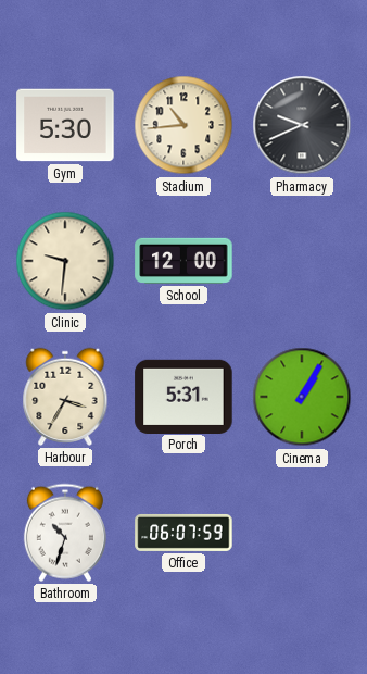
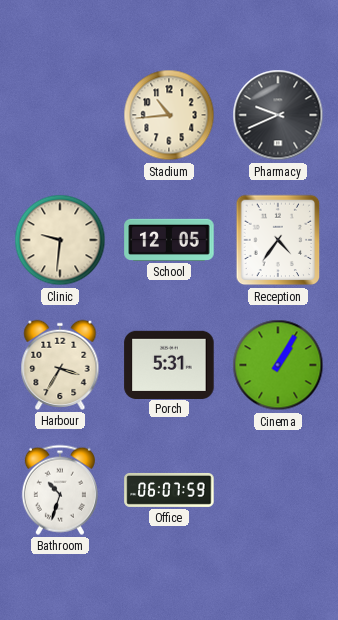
Gym: 5:30 -> none
School: 12:00 -> 12:05
Reception: none -> 4:36
